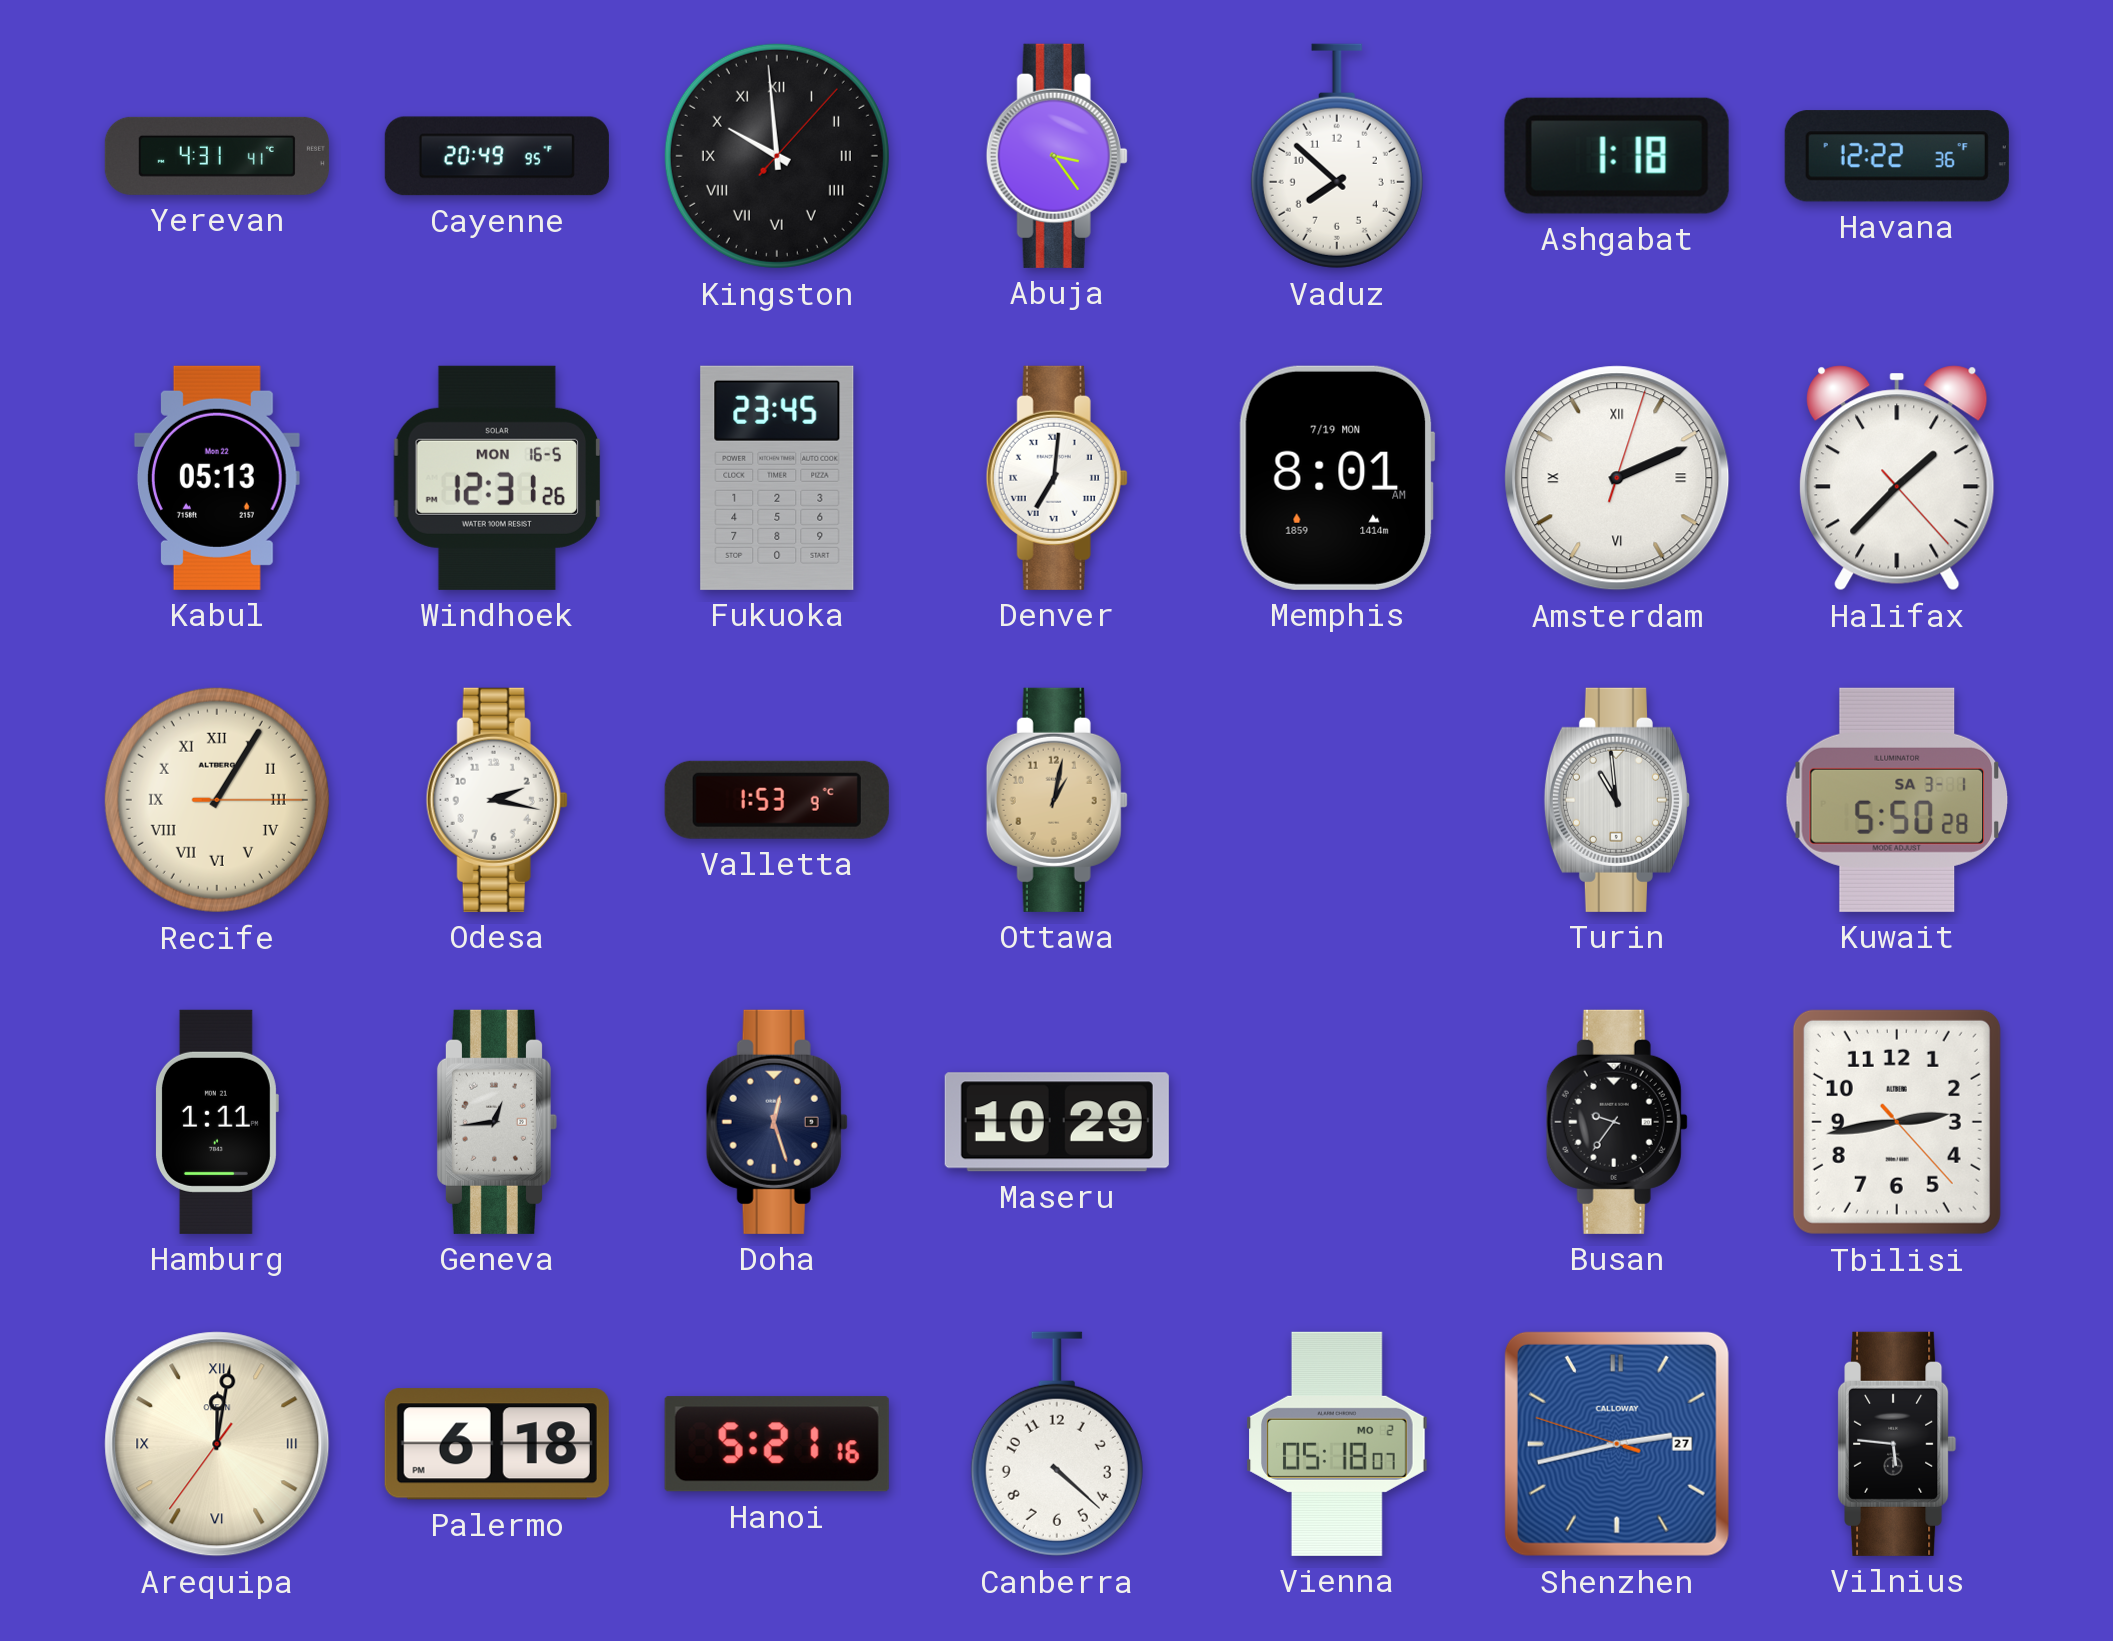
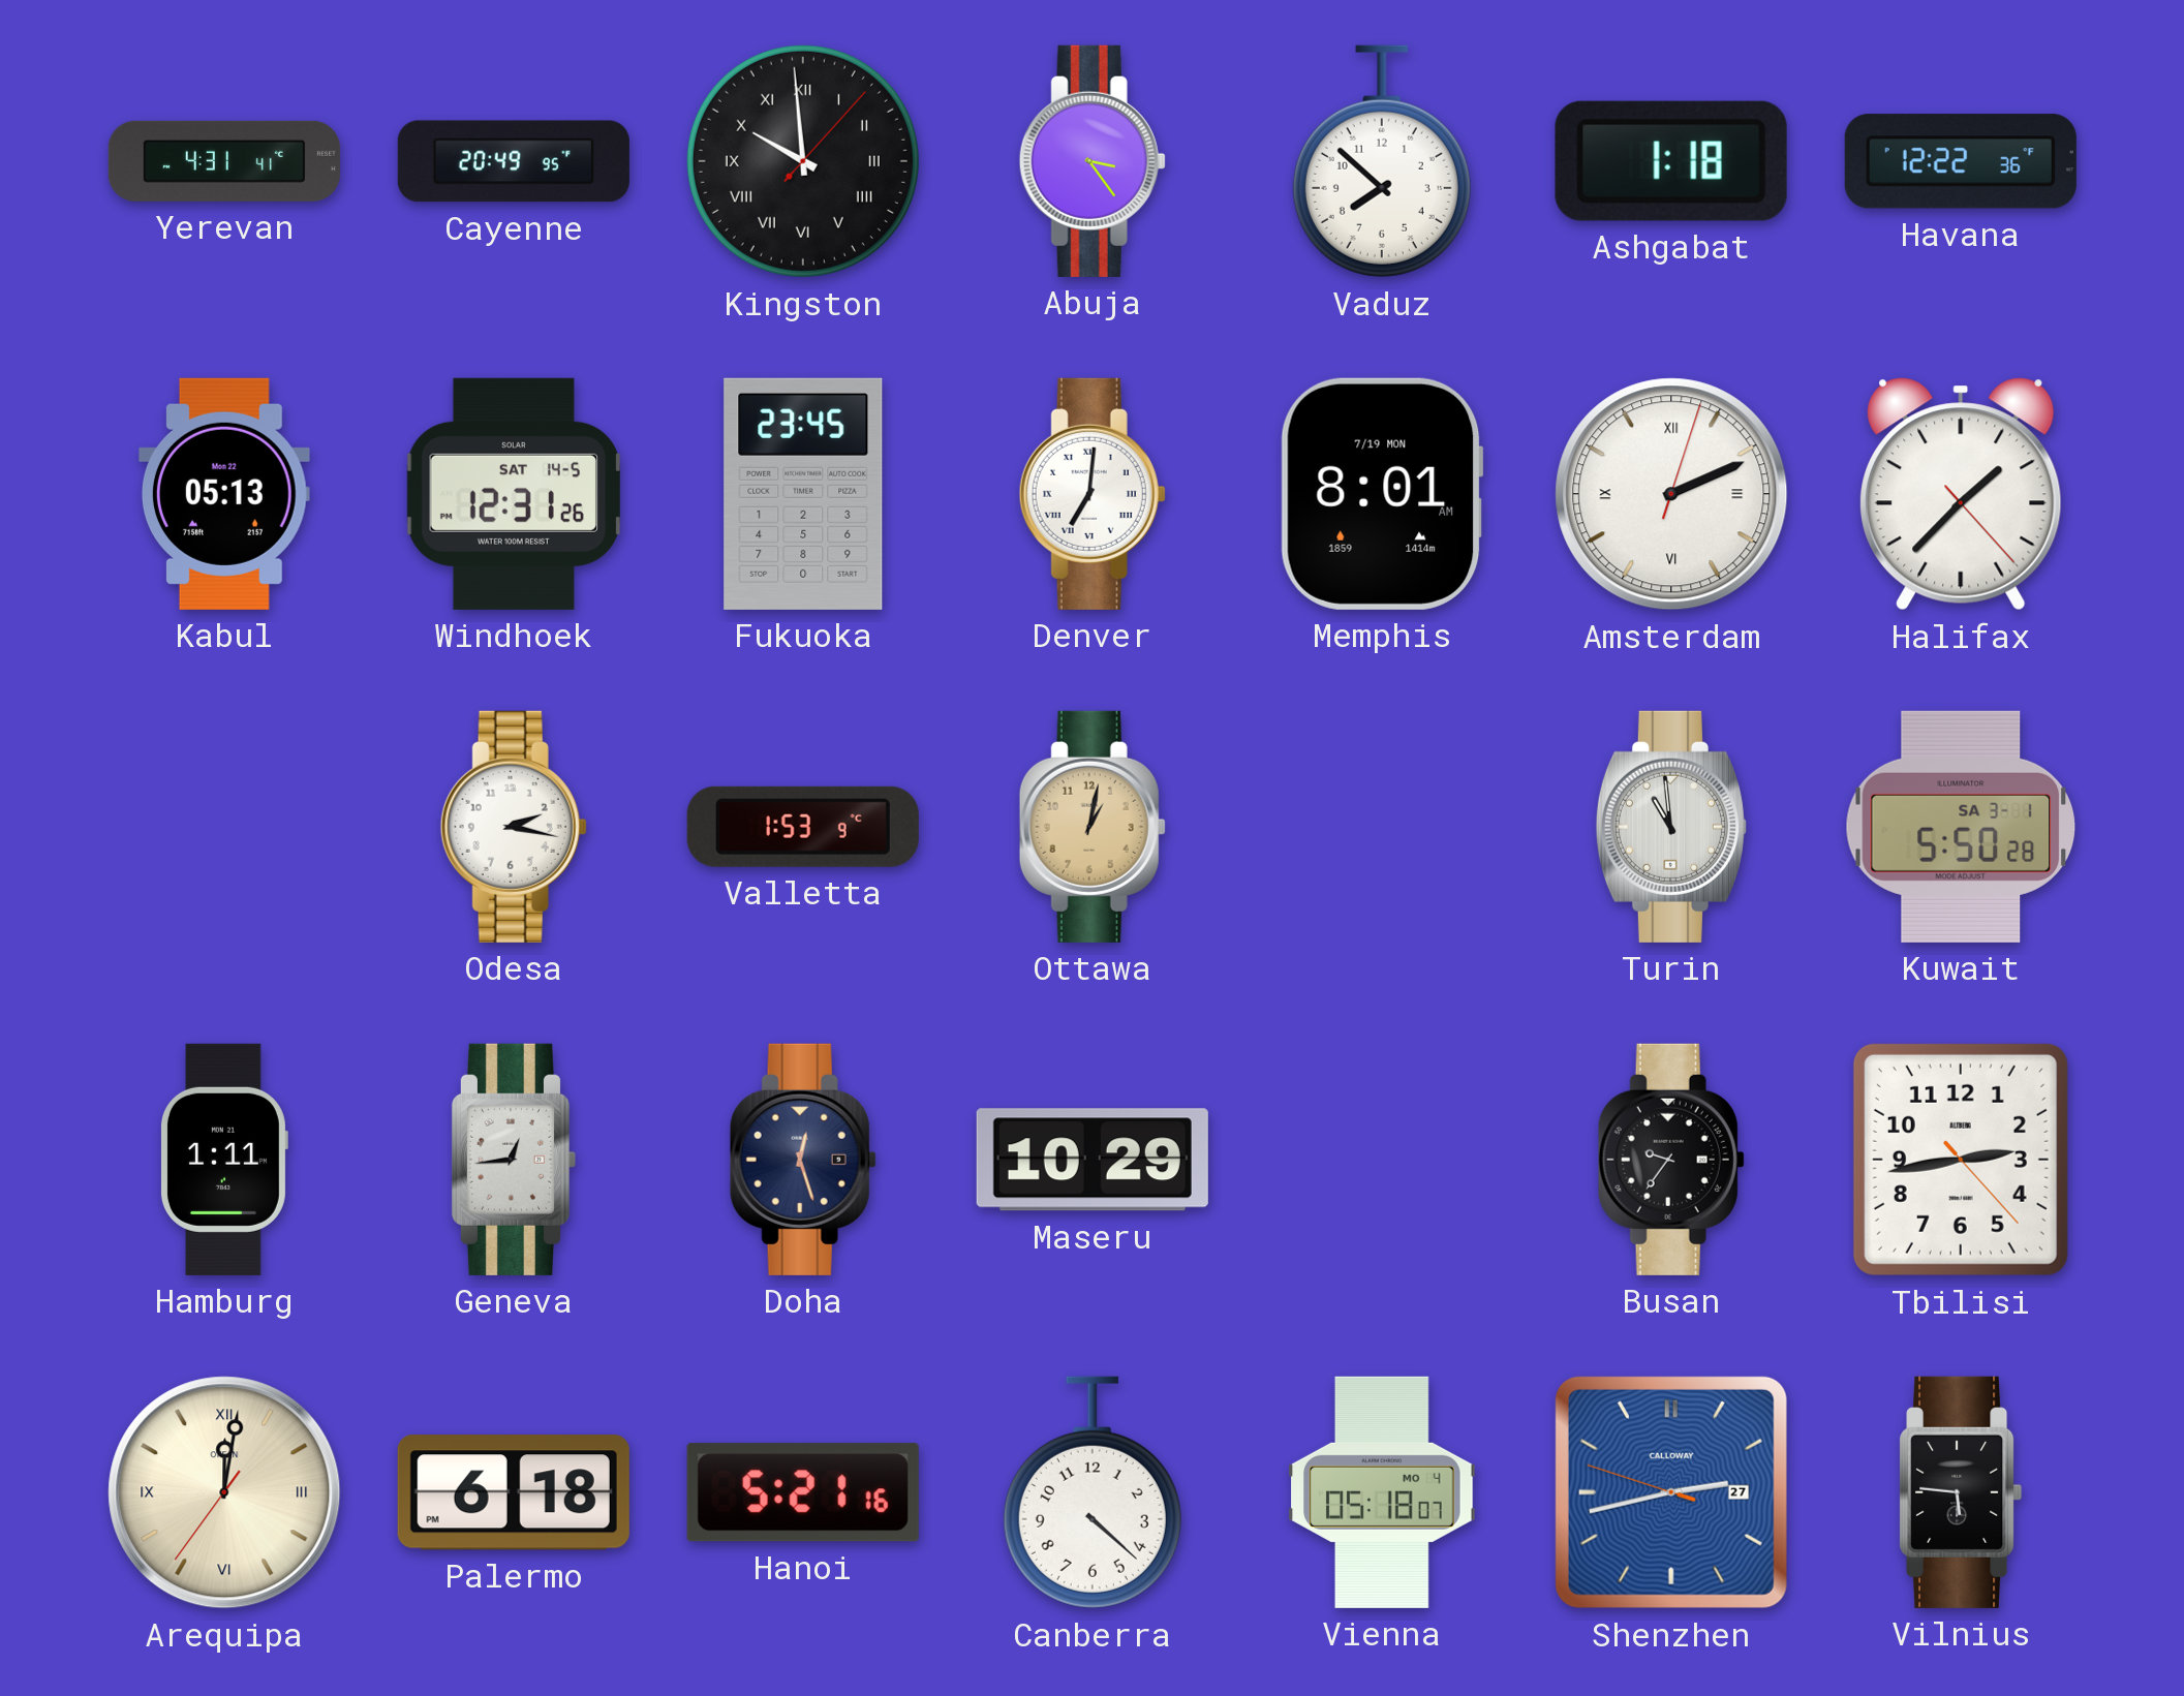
Windhoek date: MON 16-5 -> SAT 14-5
Recife: 1:05 -> none
Vienna date: MO 2 -> MO 4
